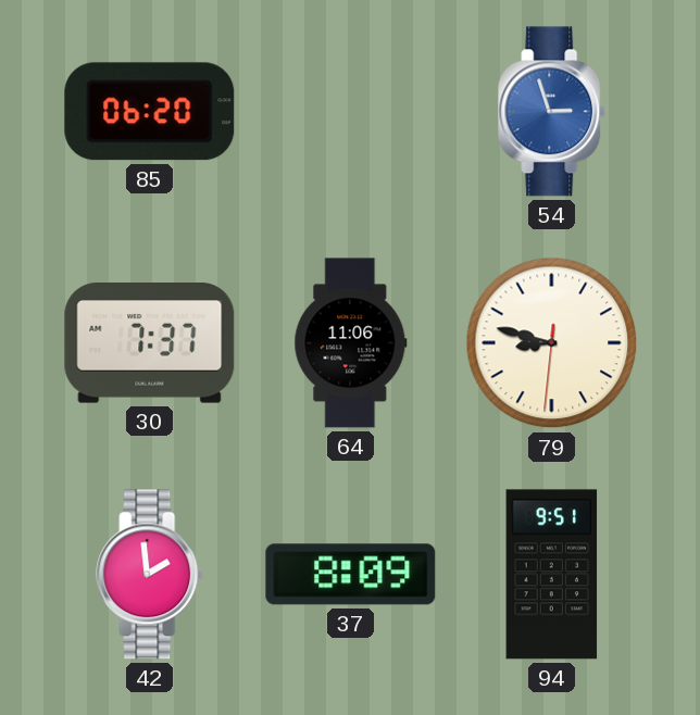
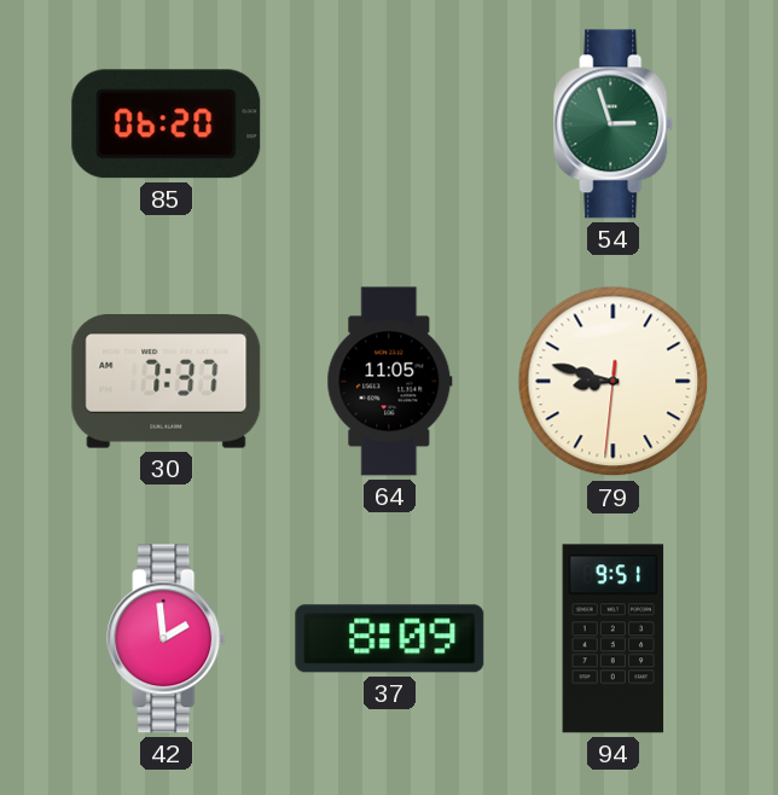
54 dial: blue -> green
64: 11:06 -> 11:05
